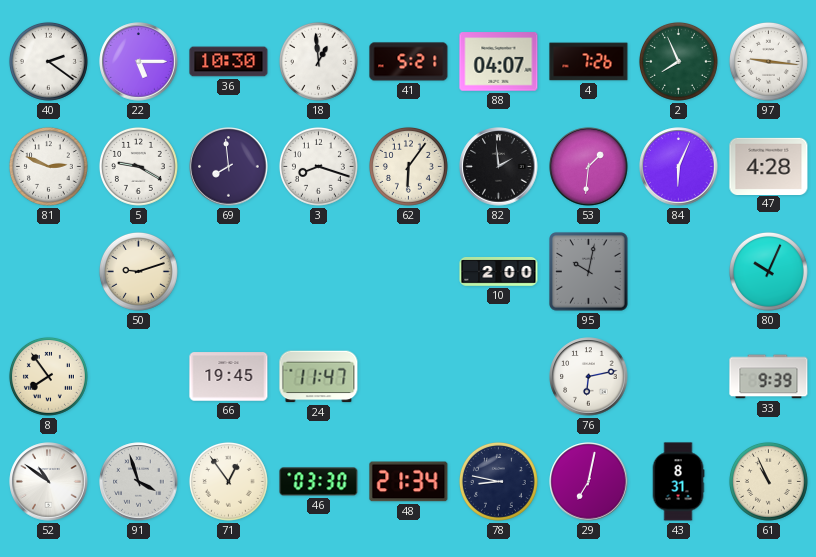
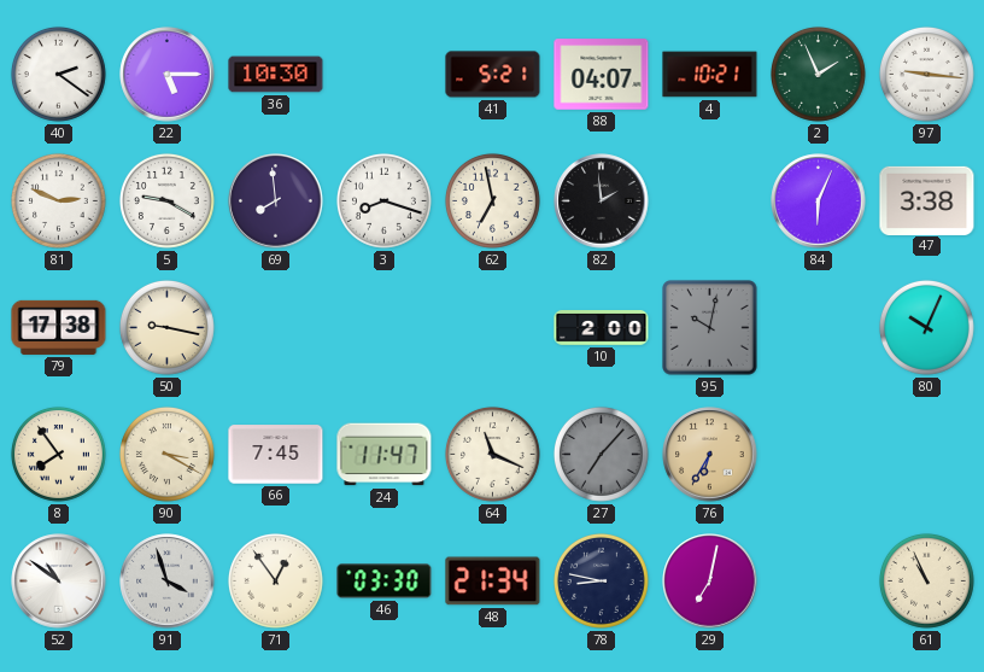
18: 12:59 -> none
4: 7:26 -> 10:21
2: 7:56 -> 1:56
62: 6:06 -> 6:58
53: 1:31 -> none
47: 4:28 -> 3:38
79: none -> 17:38
50: 9:12 -> 9:17
90: none -> 3:20
66: 19:45 -> 7:45
64: none -> 11:19
27: none -> 7:07
76: 6:13 -> 6:35
76 dial: white -> champagne
33: 9:39 -> none
43: 8:31 -> none
